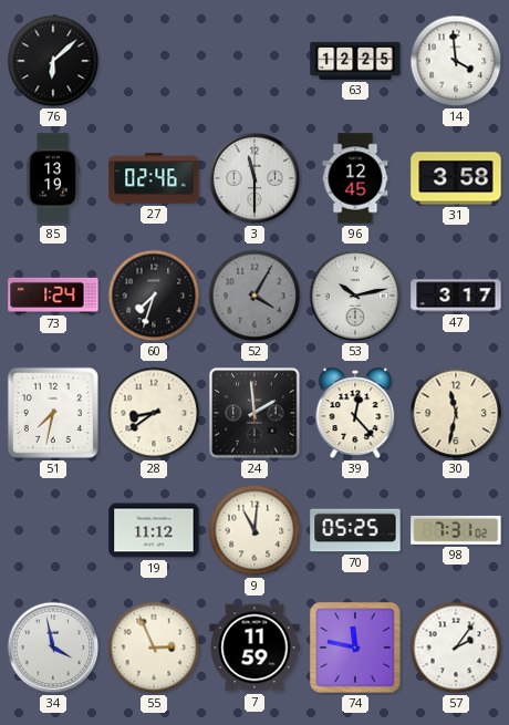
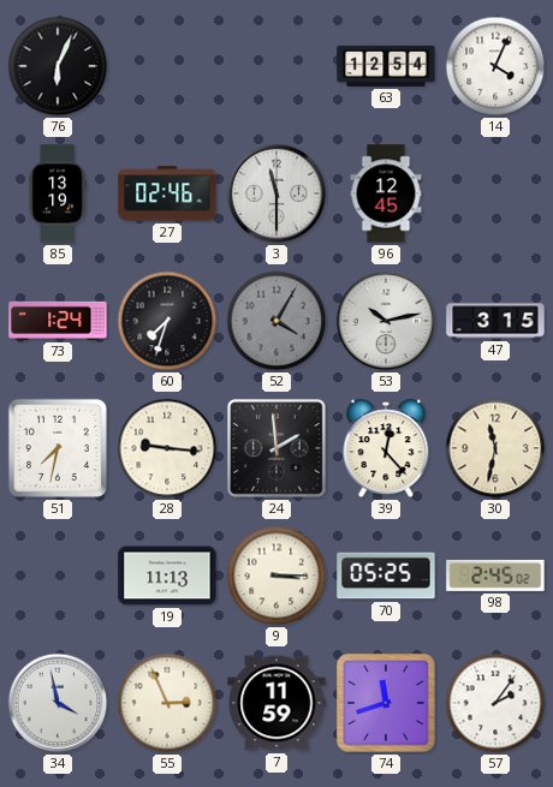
76: 6:08 -> 6:04
63: 12:25 -> 12:54
14: 3:59 -> 4:04
31: 3:58 -> none
47: 3:17 -> 3:15
28: 8:39 -> 9:16
19: 11:12 -> 11:13
9: 11:01 -> 3:15
98: 7:31 -> 2:45
74: 11:47 -> 11:42
